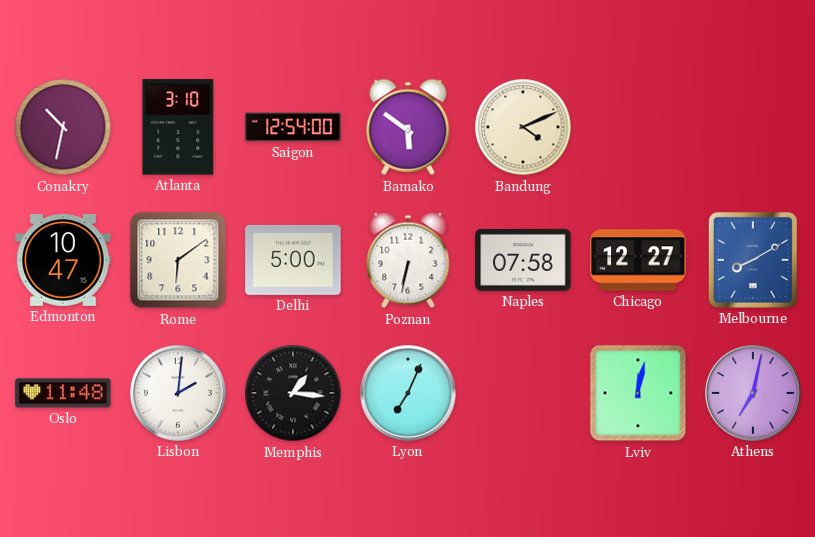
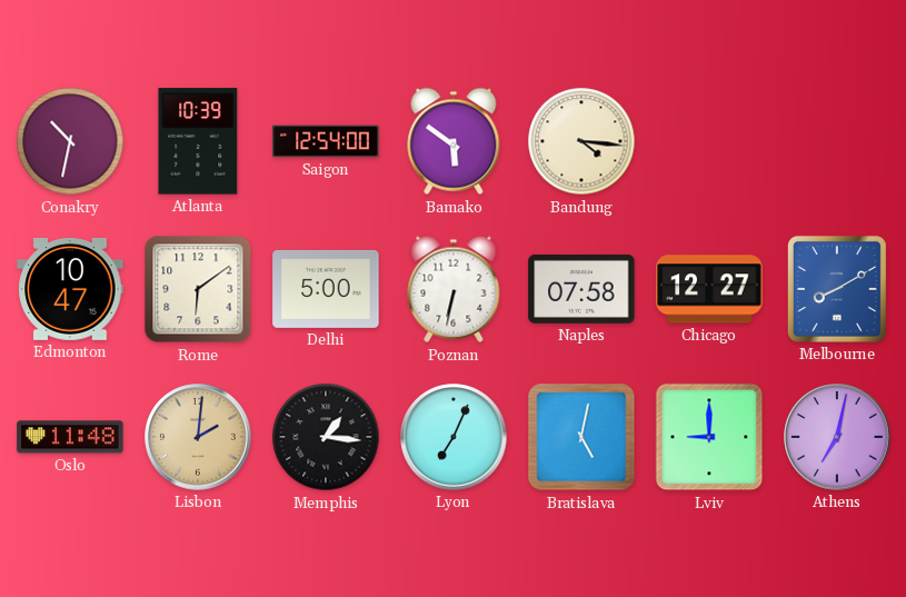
Atlanta: 3:10 -> 10:39
Bandung: 4:11 -> 4:16
Lisbon dial: white -> champagne
Bratislava: none -> 5:02
Lviv: 12:02 -> 9:00
